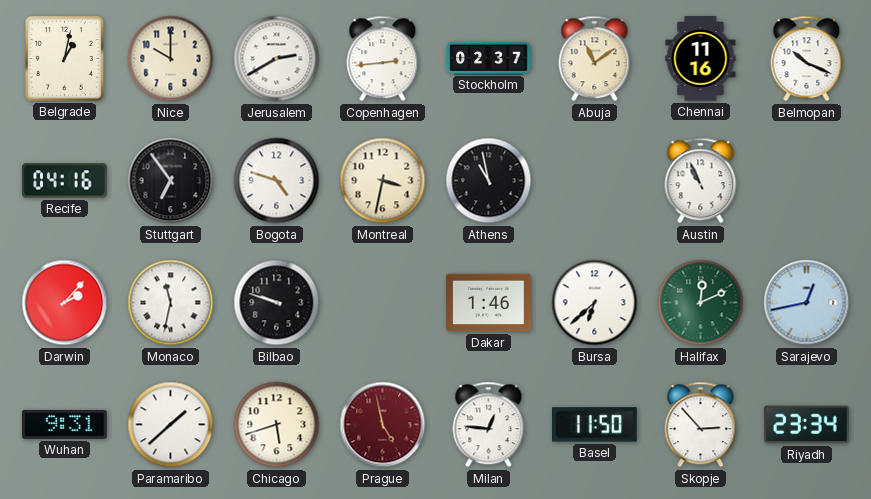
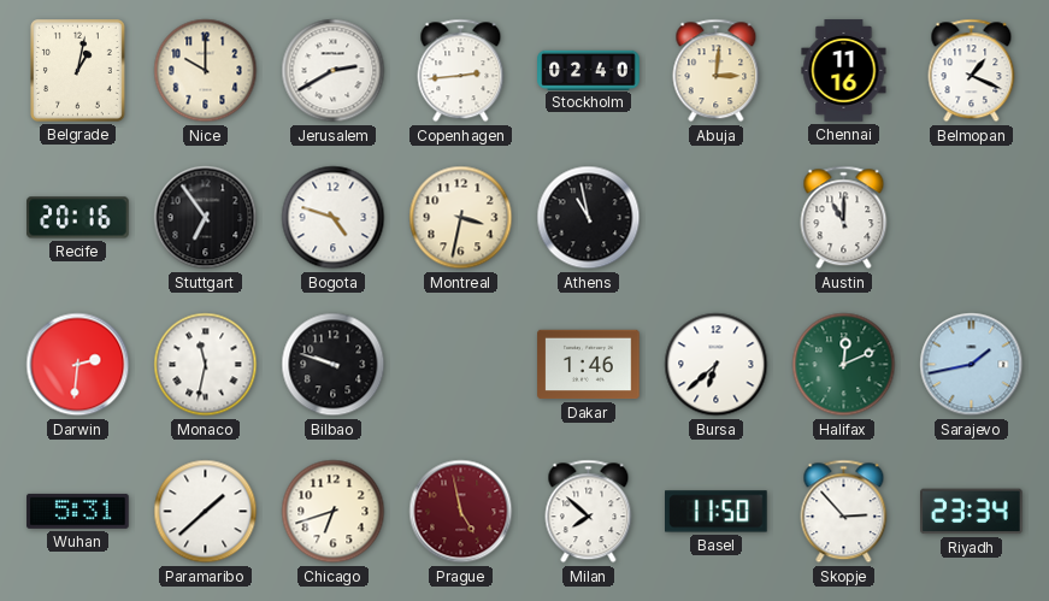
Stockholm: 02:37 -> 02:40
Abuja: 11:09 -> 3:01
Belmopan: 10:19 -> 1:19
Recife: 04:16 -> 20:16
Austin: 10:56 -> 11:00
Darwin: 2:07 -> 2:31
Sarajevo: 12:43 -> 1:43
Wuhan: 9:31 -> 5:31
Chicago: 5:42 -> 6:42
Milan: 12:46 -> 7:52
